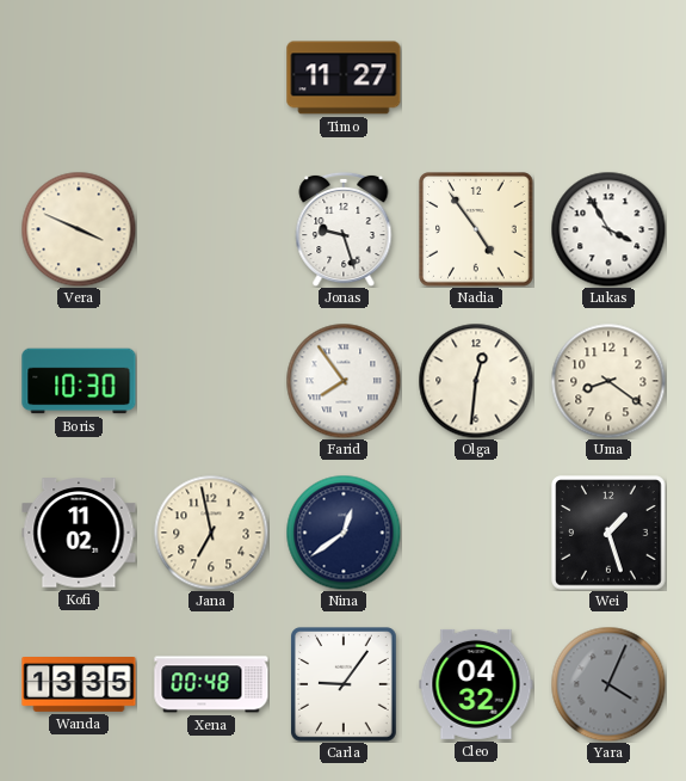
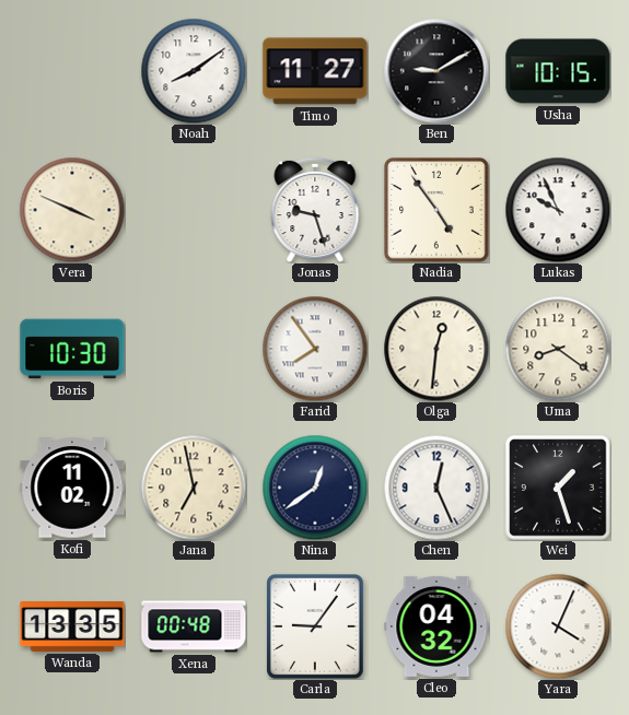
Noah: none -> 8:09
Ben: none -> 9:10
Usha: none -> 10:15
Lukas: 3:55 -> 9:56
Chen: none -> 12:26
Yara dial: grey -> white
